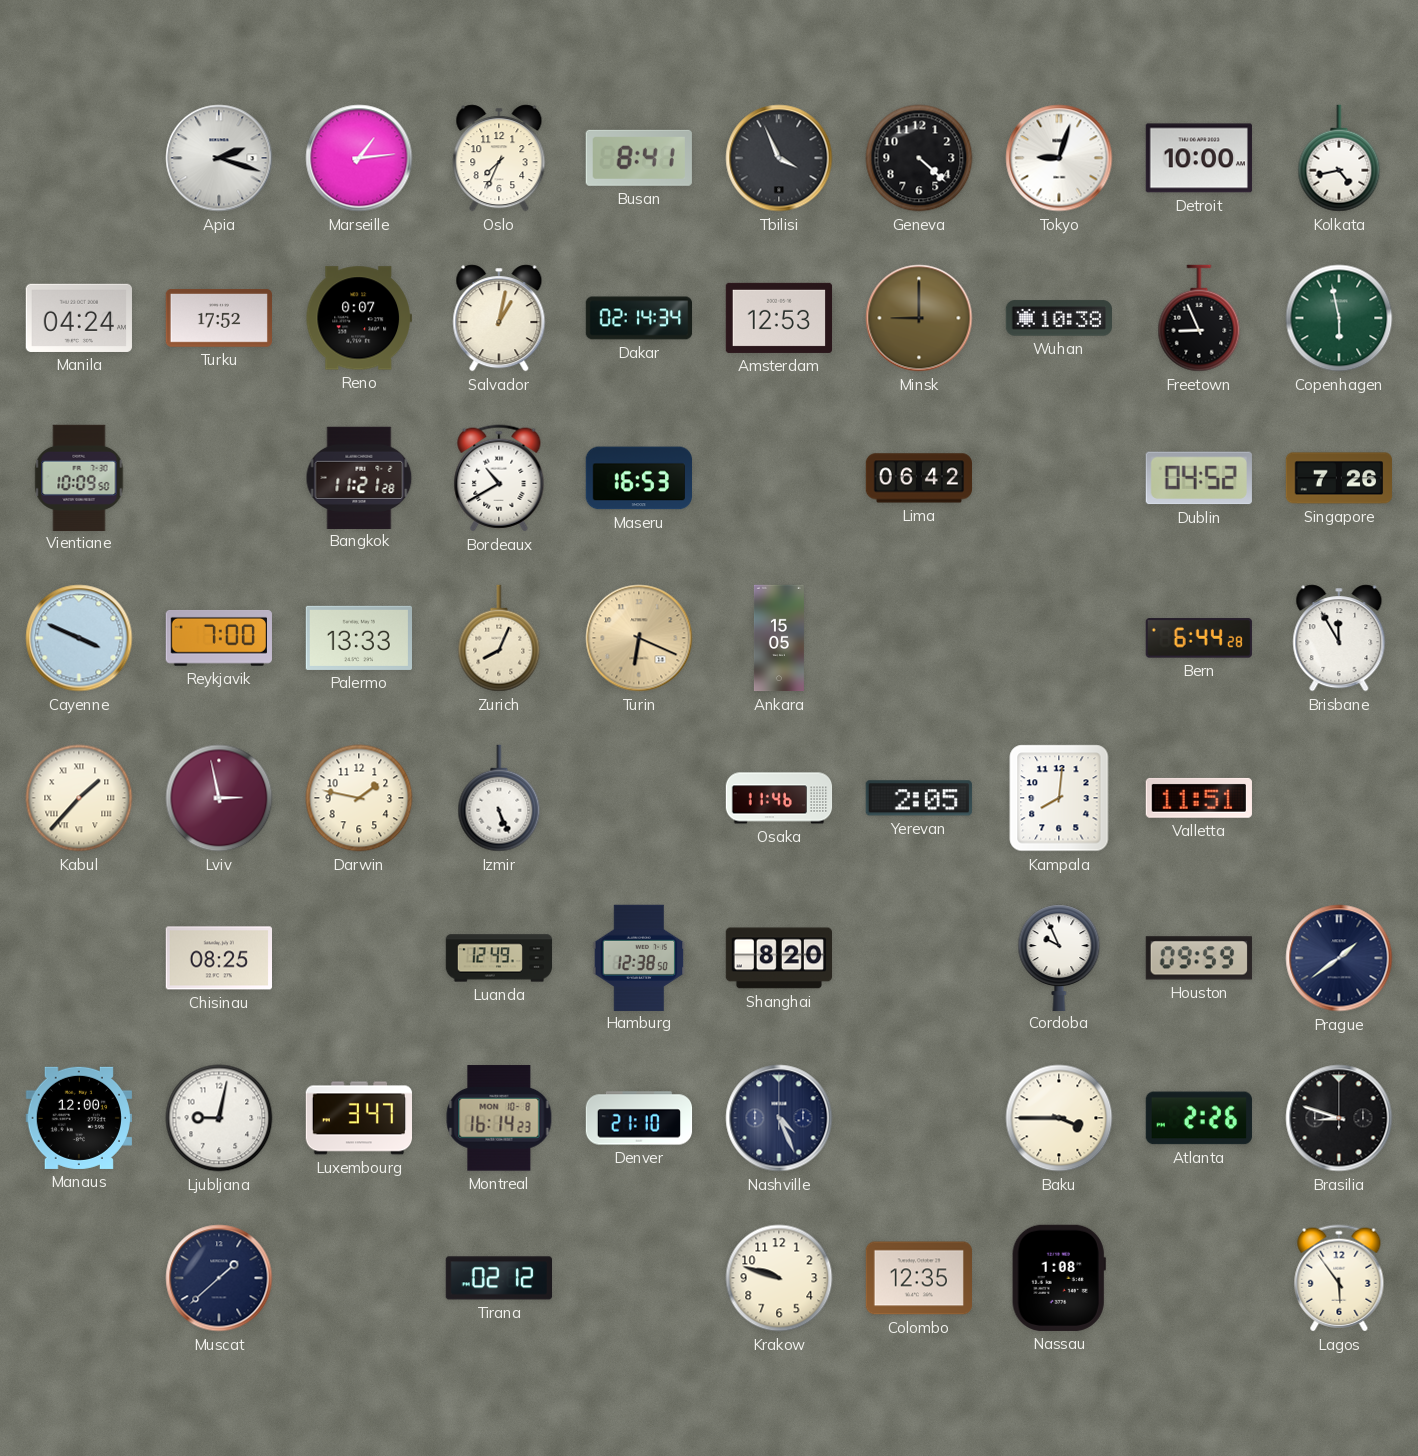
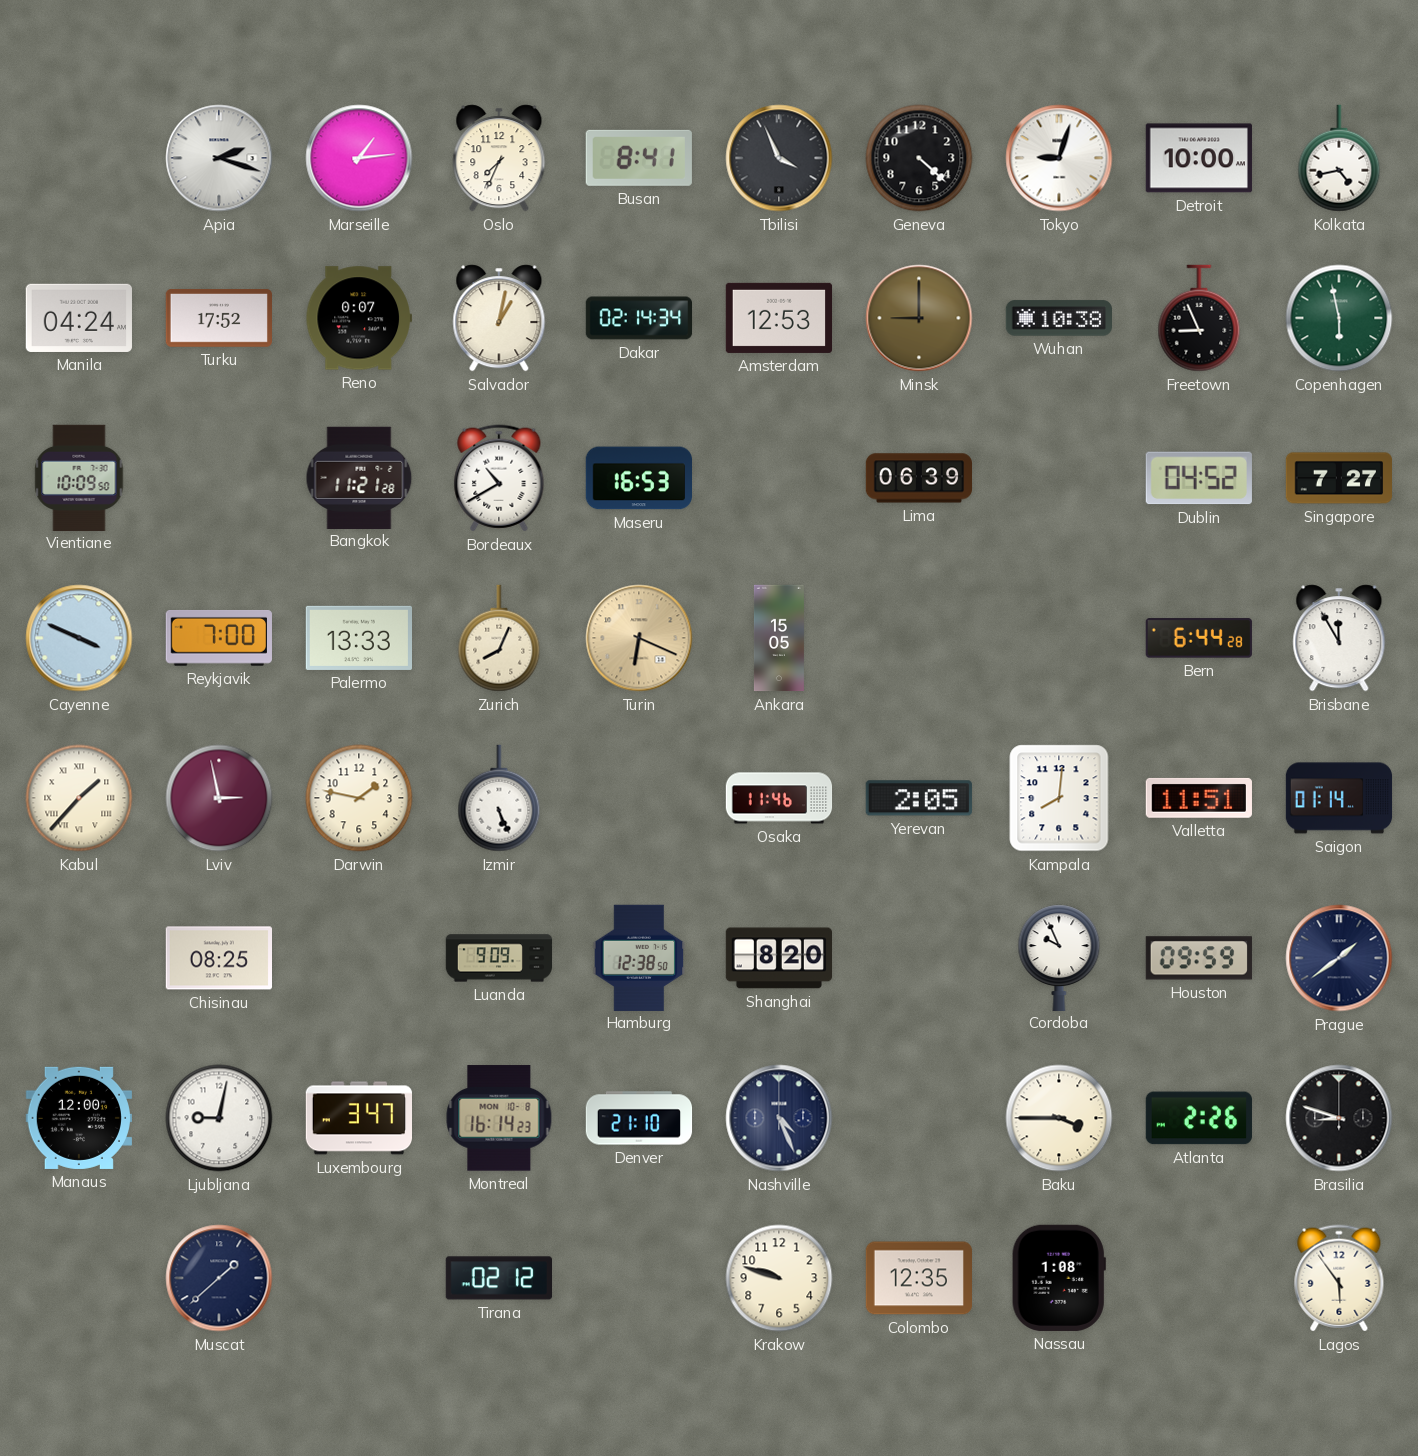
Lima: 06:42 -> 06:39
Singapore: 7:26 -> 7:27
Saigon: none -> 01:14
Luanda: 12:49 -> 9:09
